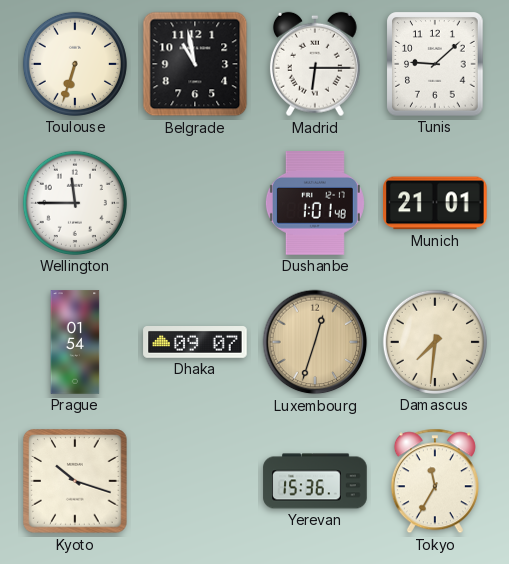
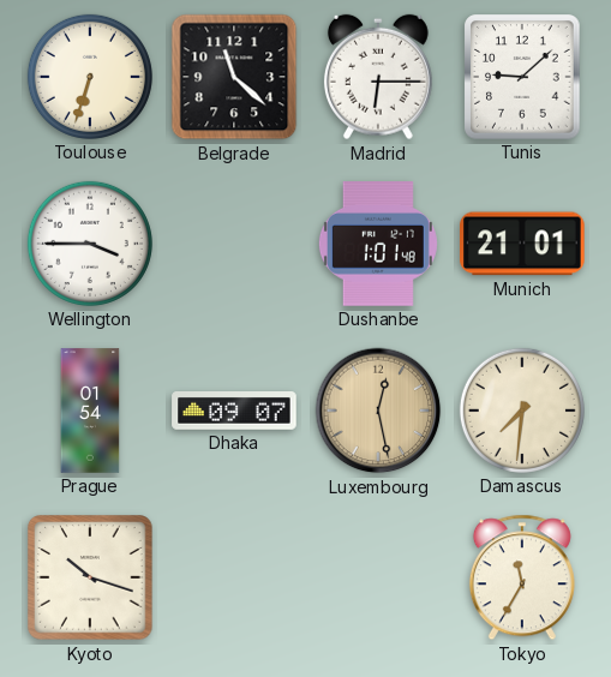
Belgrade: 10:58 -> 11:22
Wellington: 11:45 -> 3:45
Luxembourg: 12:33 -> 12:28
Yerevan: 15:36 -> none
